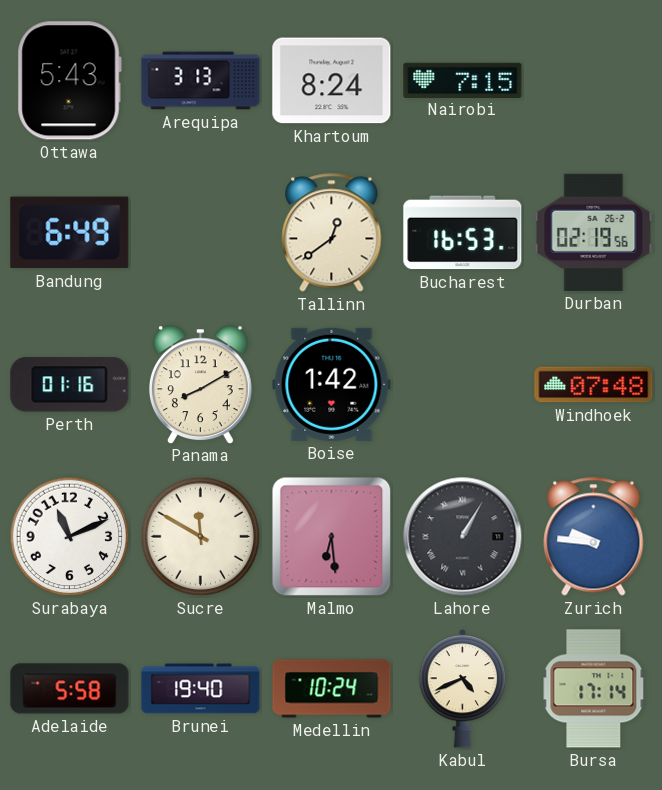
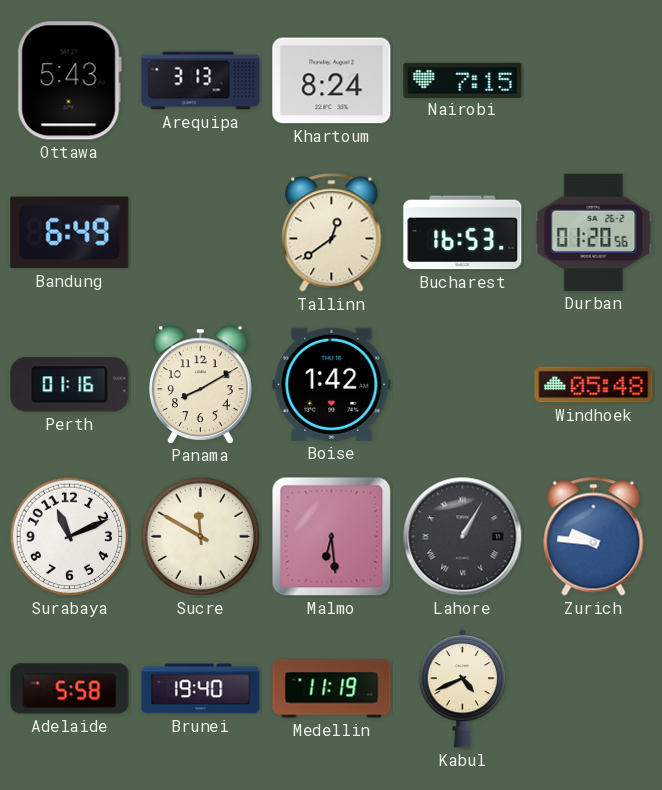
Durban: 02:19 -> 01:20
Windhoek: 07:48 -> 05:48
Medellin: 10:24 -> 11:19
Bursa: 17:14 -> none
